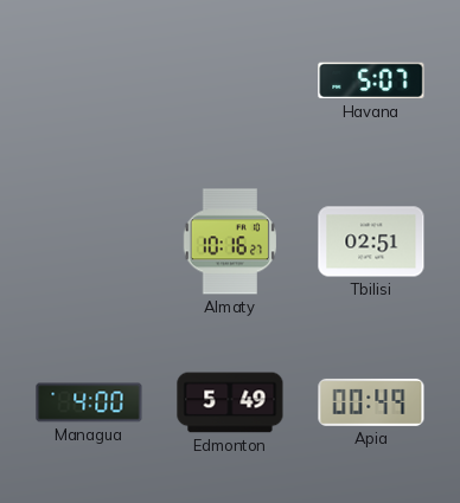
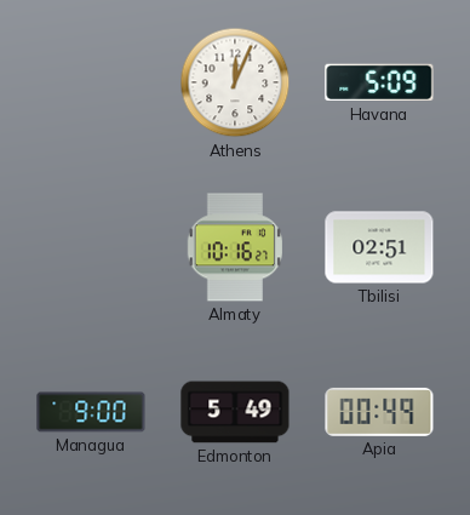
Athens: none -> 12:04
Havana: 5:07 -> 5:09
Managua: 4:00 -> 9:00
